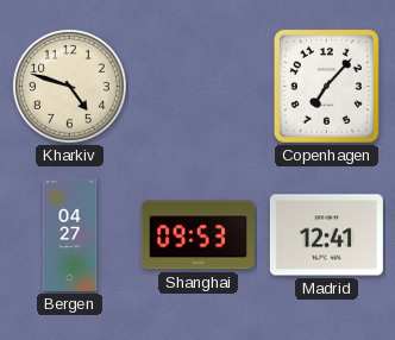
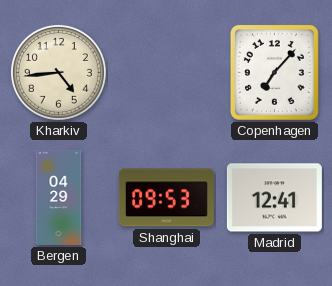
Kharkiv: 4:48 -> 4:44
Bergen: 04:27 -> 04:29
